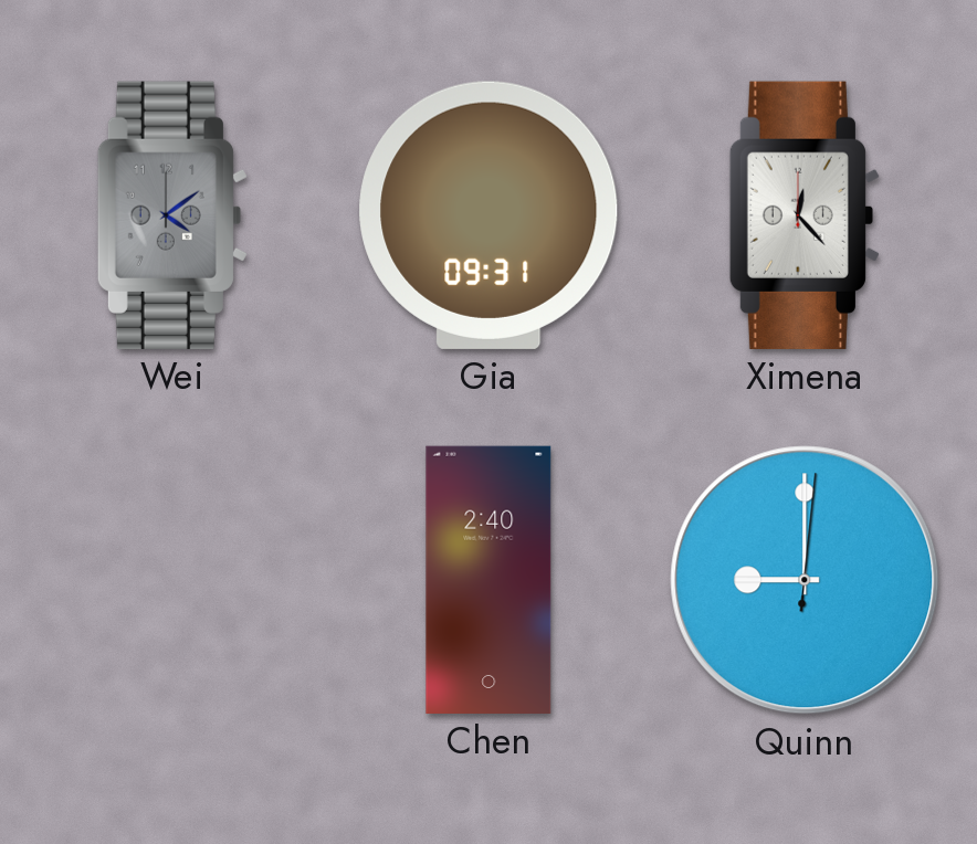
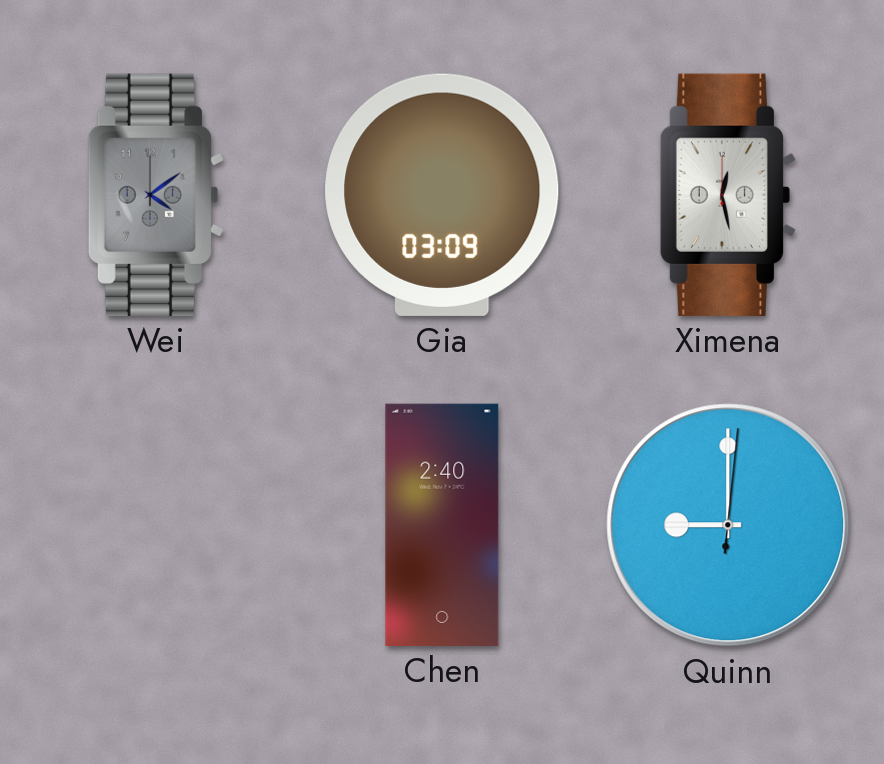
Gia: 09:31 -> 03:09
Ximena: 12:23 -> 12:28
